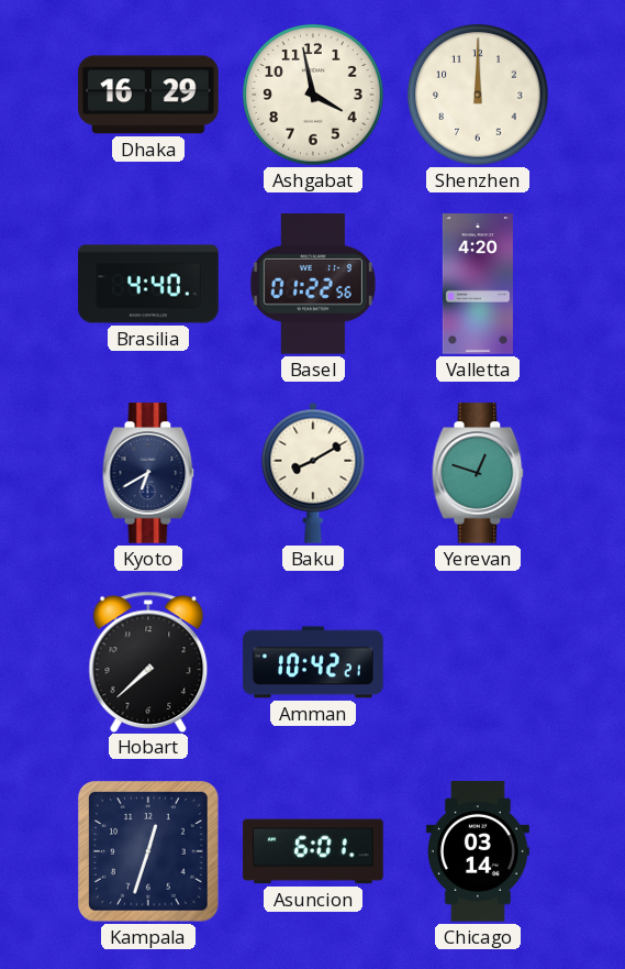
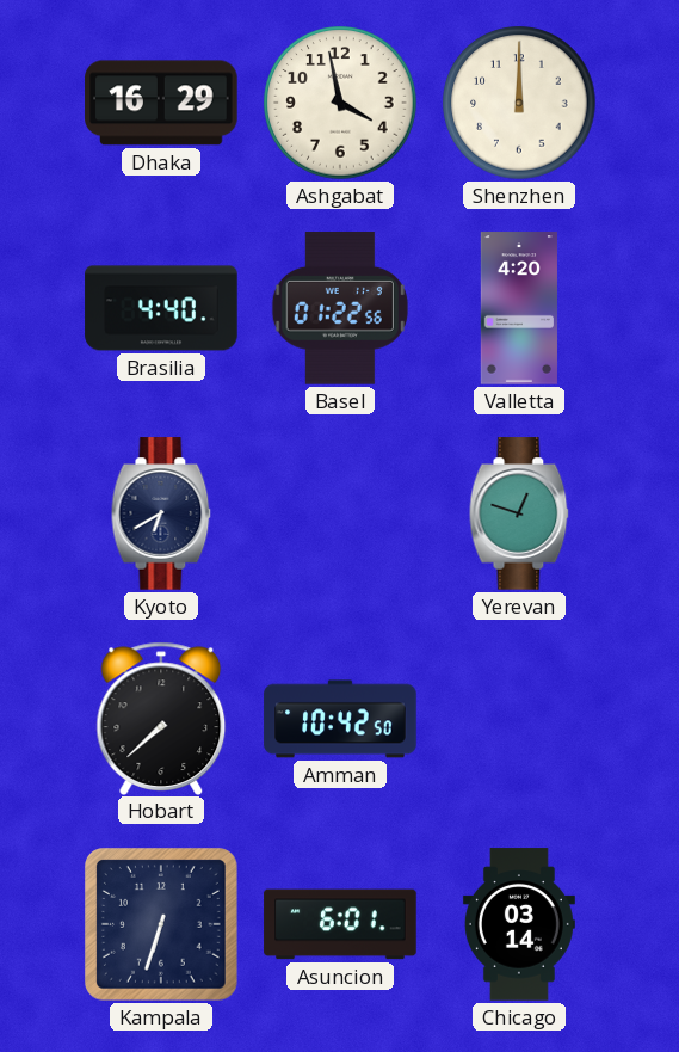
Baku: 8:10 -> none
Amman: 10:42:21 -> 10:42:50
Kampala: 12:33 -> 6:33
